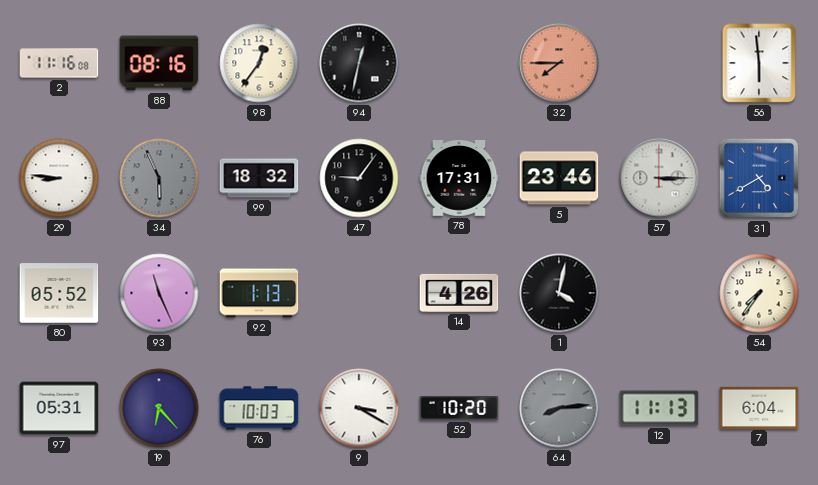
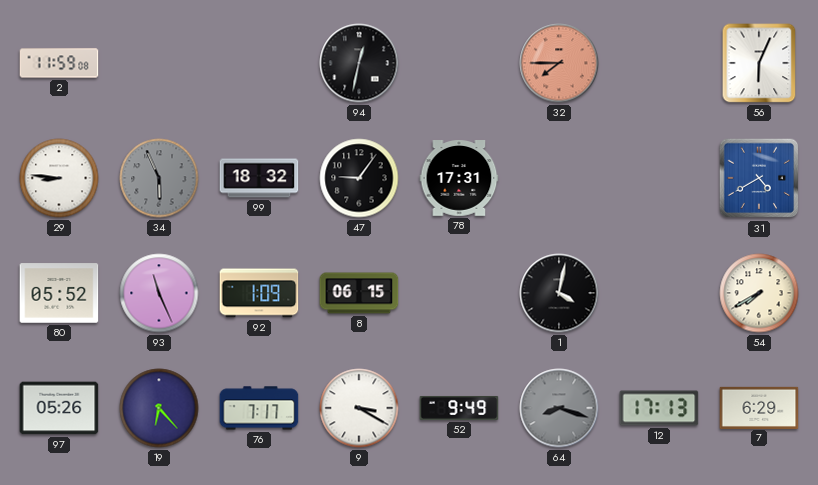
2: 11:16 -> 11:59
88: 08:16 -> none
98: 12:36 -> none
56: 5:59 -> 6:04
5: 23:46 -> none
57: 3:15 -> none
92: 1:13 -> 1:09
8: none -> 06:15
14: 4:26 -> none
54: 7:36 -> 7:40
97: 05:31 -> 05:26
76: 10:03 -> 7:17
52: 10:20 -> 9:49
64: 8:14 -> 8:18
12: 11:13 -> 17:13
7: 6:04 -> 6:29
